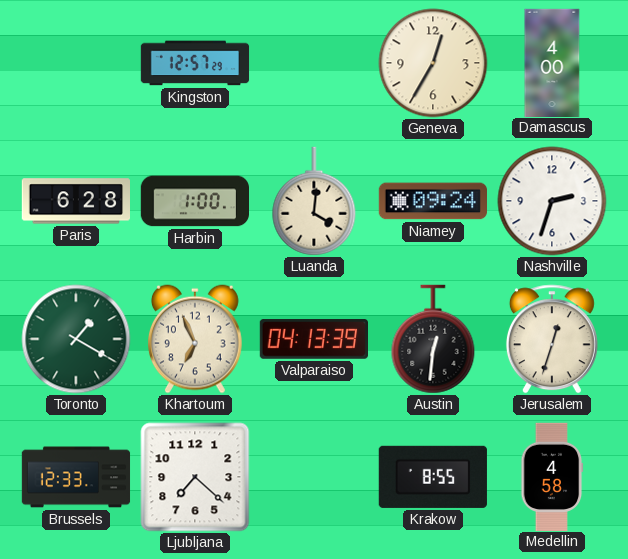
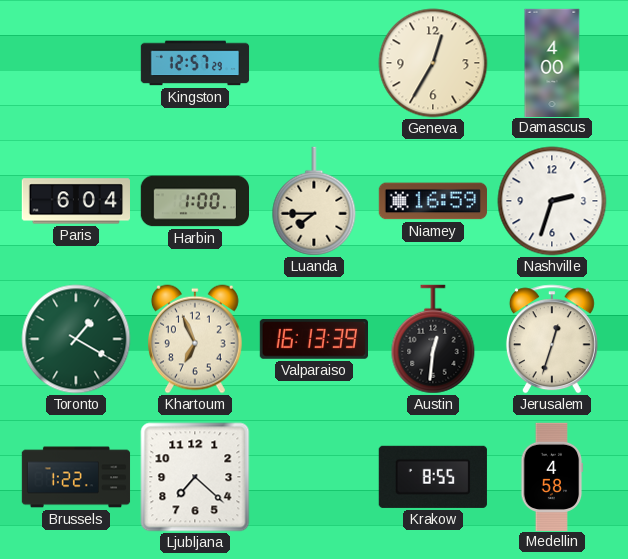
Paris: 6:28 -> 6:04
Luanda: 4:01 -> 7:45
Niamey: 09:24 -> 16:59
Valparaiso: 04:13 -> 16:13
Brussels: 12:33 -> 1:22
